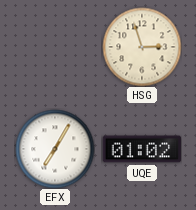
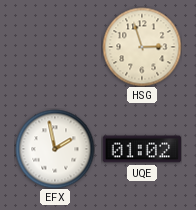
EFX: 7:05 -> 1:58
